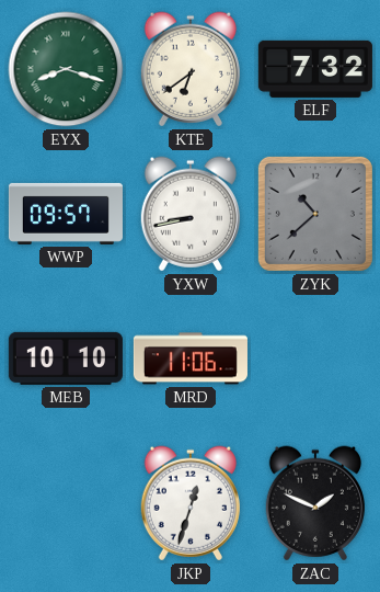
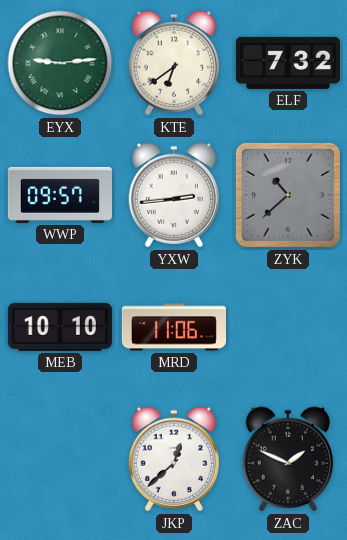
EYX: 8:18 -> 9:14
YXW: 8:43 -> 2:44
JKP: 12:33 -> 12:38
